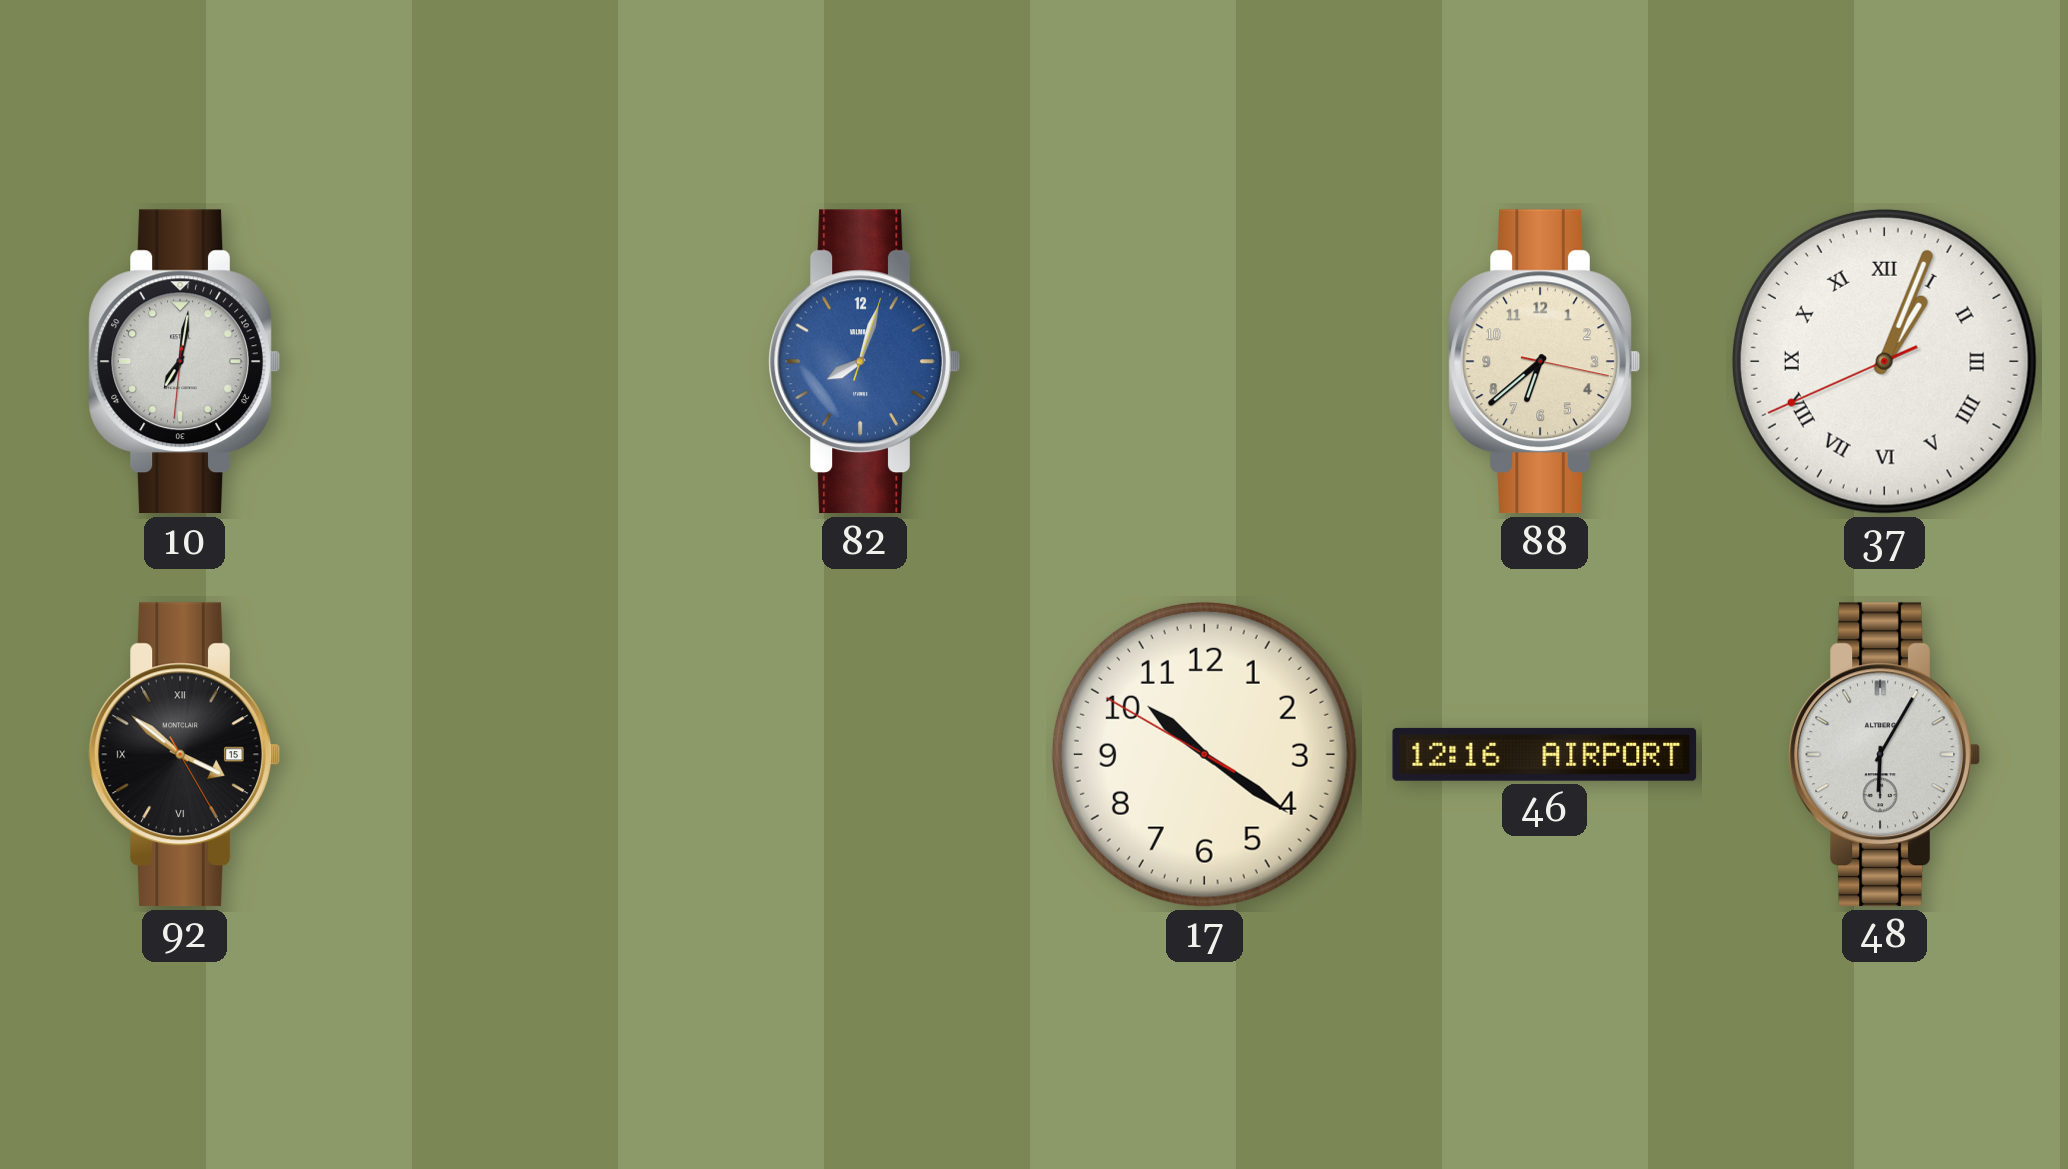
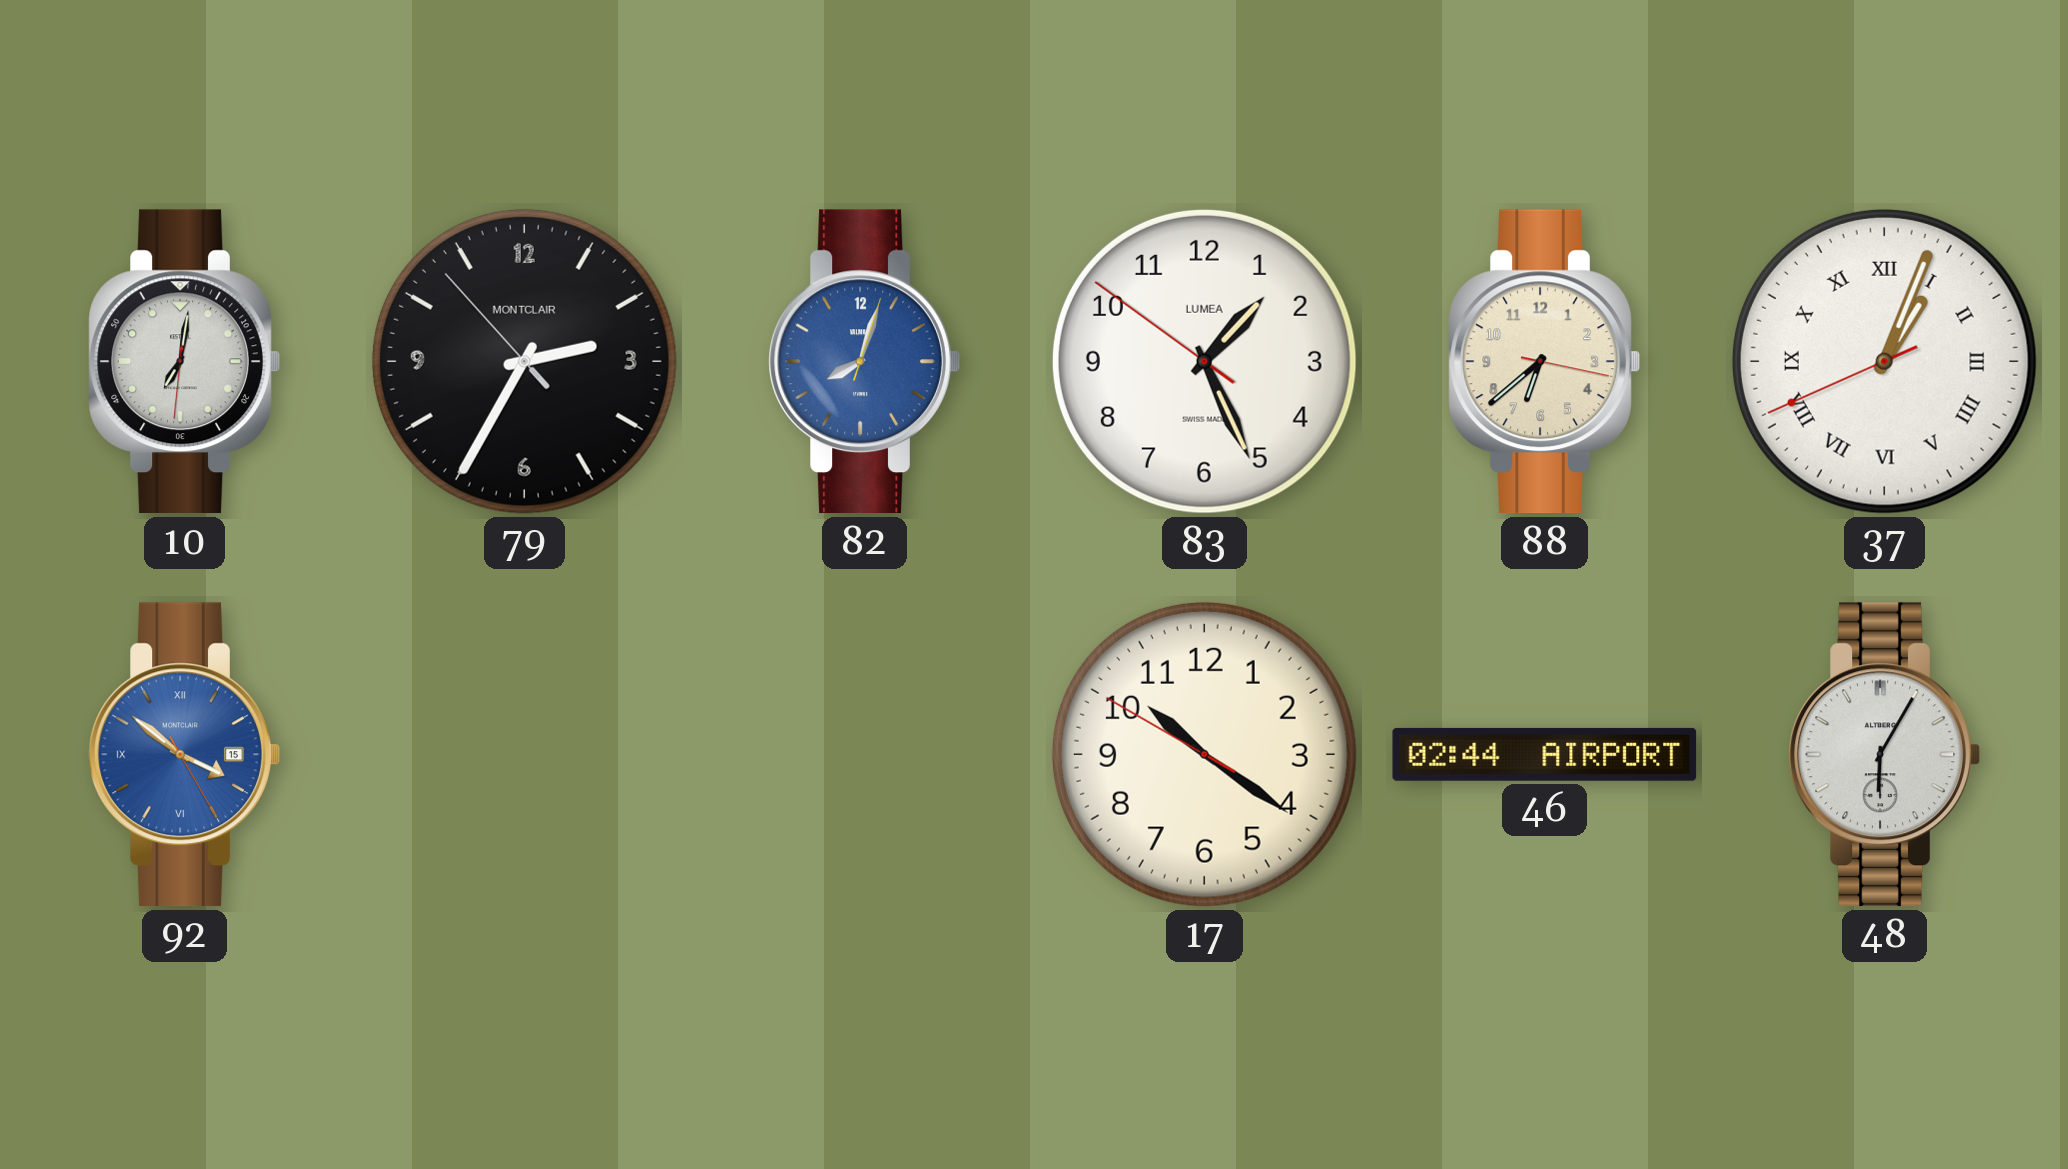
79: none -> 2:34
83: none -> 1:25
92 dial: black -> blue
46: 12:16 -> 02:44
